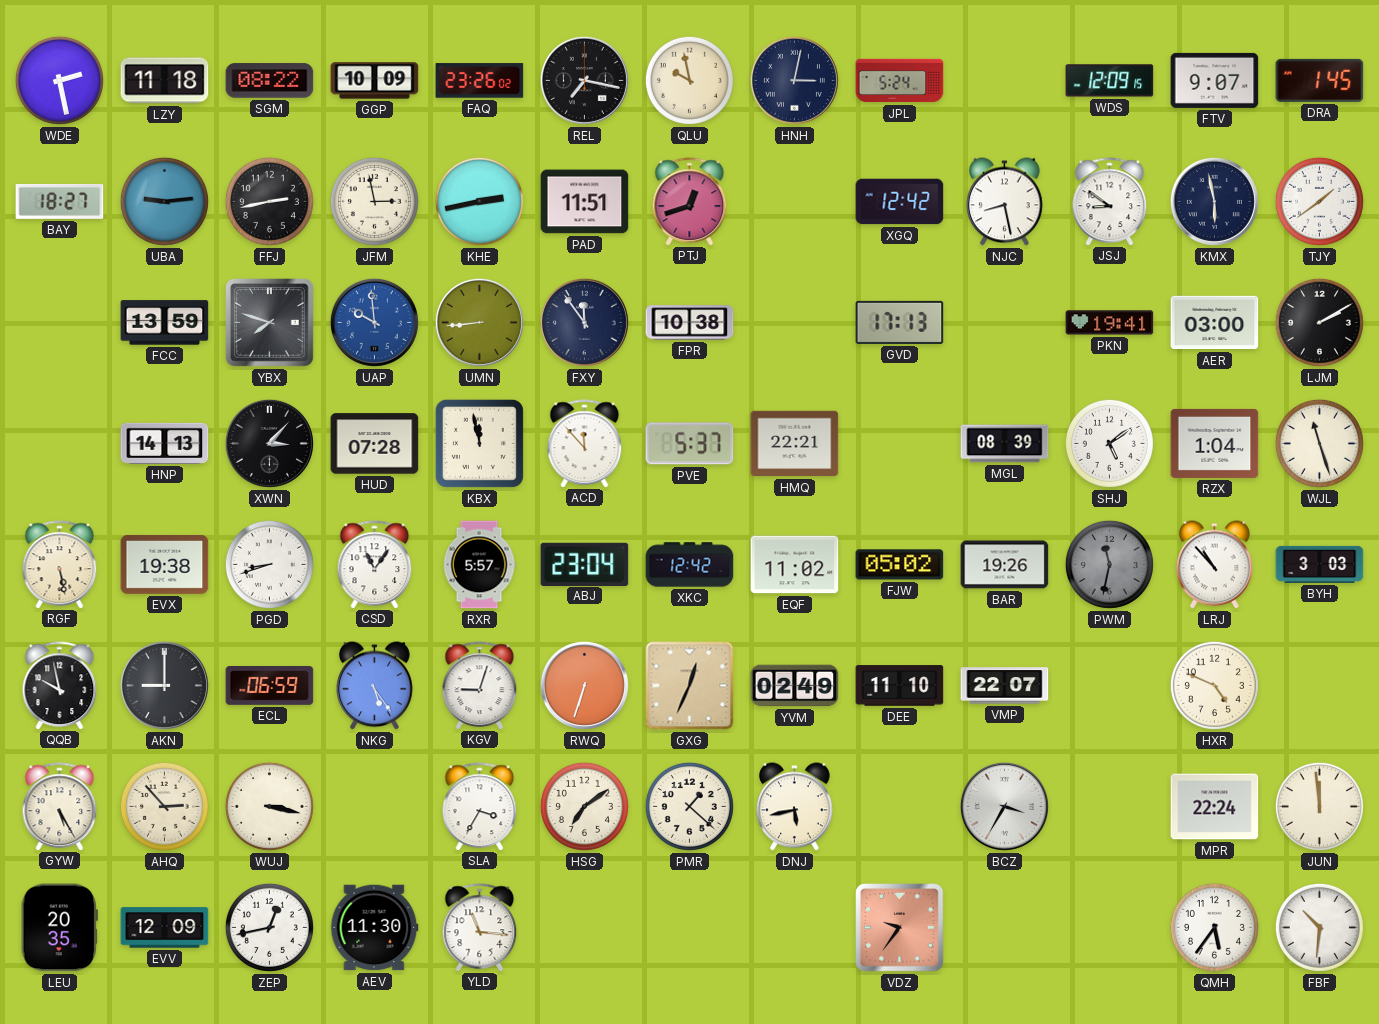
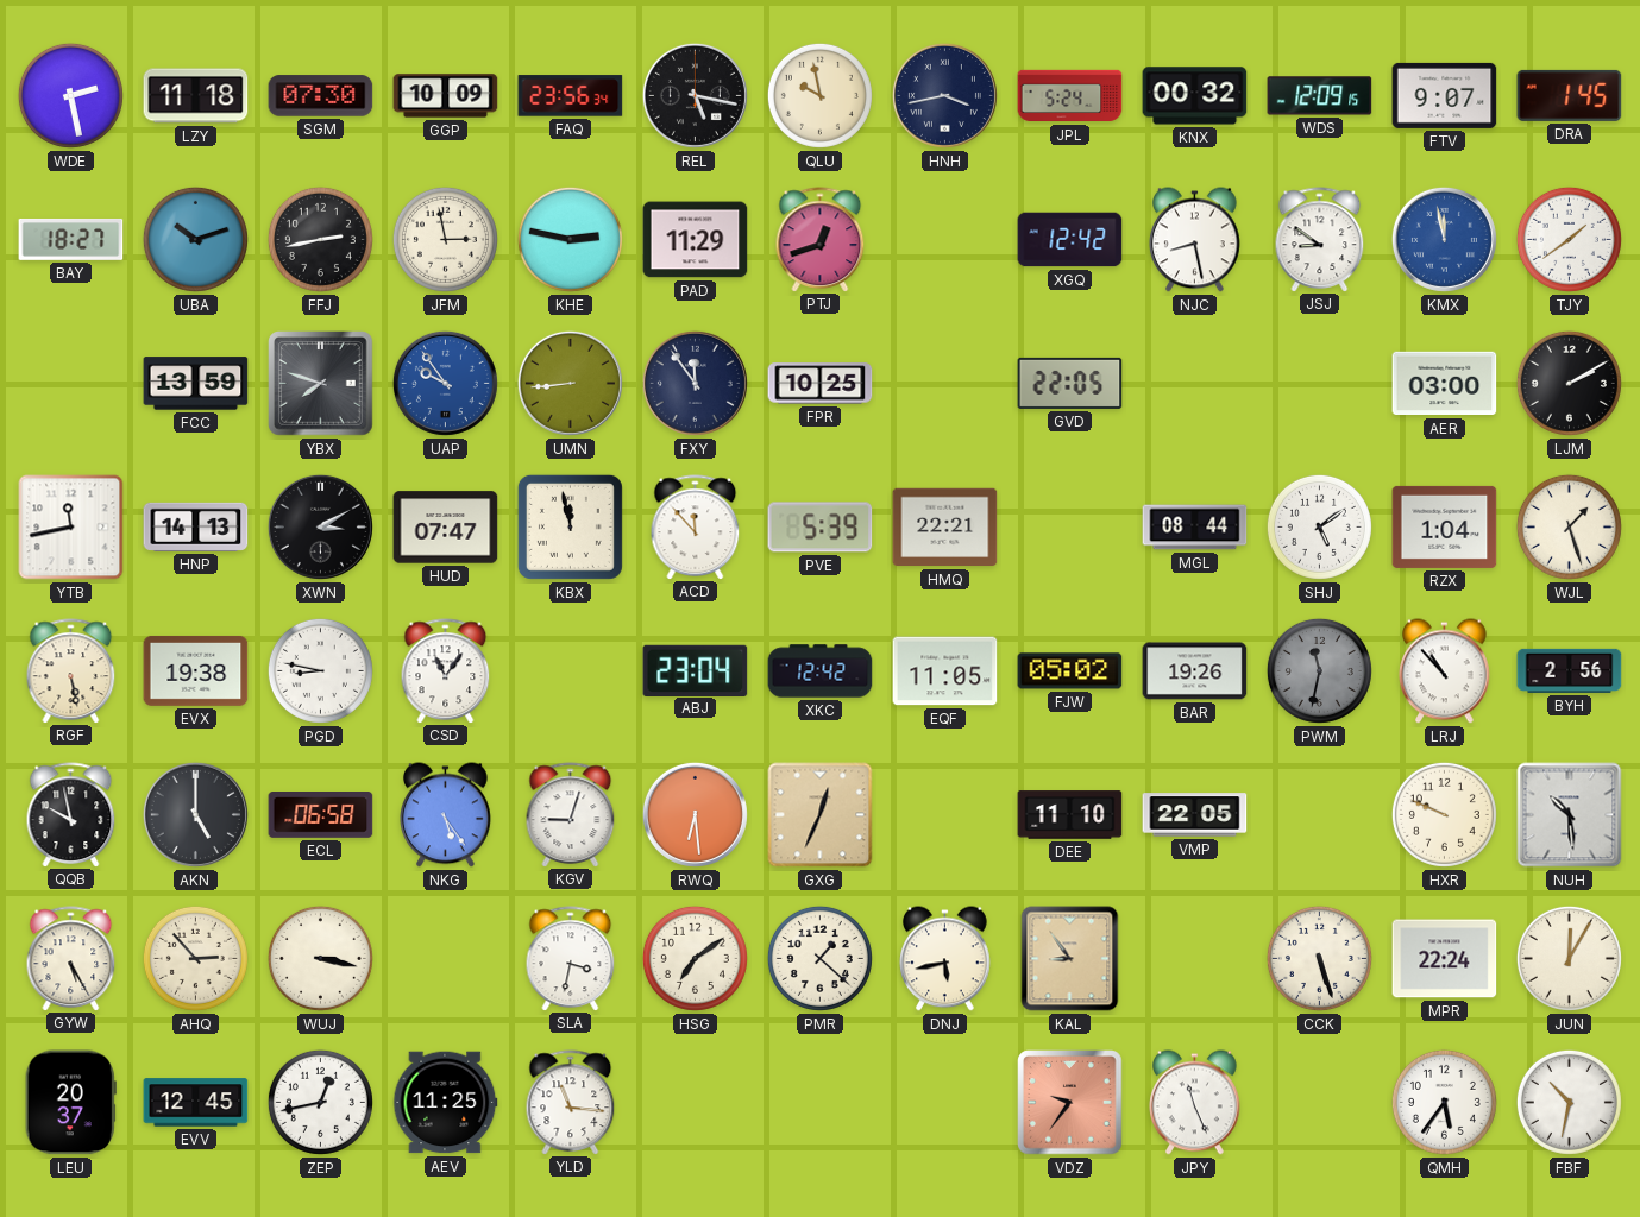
SGM: 08:22 -> 07:30
FAQ: 23:26 -> 23:56
REL: 7:17 -> 5:17
HNH: 3:02 -> 3:43
KNX: none -> 00:32
UBA: 9:14 -> 10:12
KHE: 2:43 -> 2:47
PAD: 11:51 -> 11:29
KMX: 5:58 -> 11:58
KMX dial: navy -> blue
UAP: 9:59 -> 9:54
FPR: 10:38 -> 10:25
GVD: 17:13 -> 22:05
PKN: 19:41 -> none
YTB: none -> 11:43
XWN: 3:07 -> 3:10
HUD: 07:28 -> 07:47
PVE: 5:37 -> 5:39
MGL: 08:39 -> 08:44
WJL: 11:27 -> 1:27
PGD: 8:42 -> 8:47
RXR: 5:57 -> none
EQF: 11:02 -> 11:05
BYH: 3:03 -> 2:56
AKN: 9:00 -> 5:00
ECL: 06:59 -> 06:58
RWQ: 6:33 -> 6:29
YVM: 02:49 -> none
VMP: 22:07 -> 22:05
HXR: 4:49 -> 9:49
NUH: none -> 10:29
SLA: 3:35 -> 3:32
KAL: none -> 8:54
BCZ: 3:35 -> none
CCK: none -> 5:27
JUN: 11:59 -> 12:05
LEU: 20:35 -> 20:37
EVV: 12:09 -> 12:45
AEV: 11:30 -> 11:25
JPY: none -> 11:26
FBF: 10:31 -> 10:32
